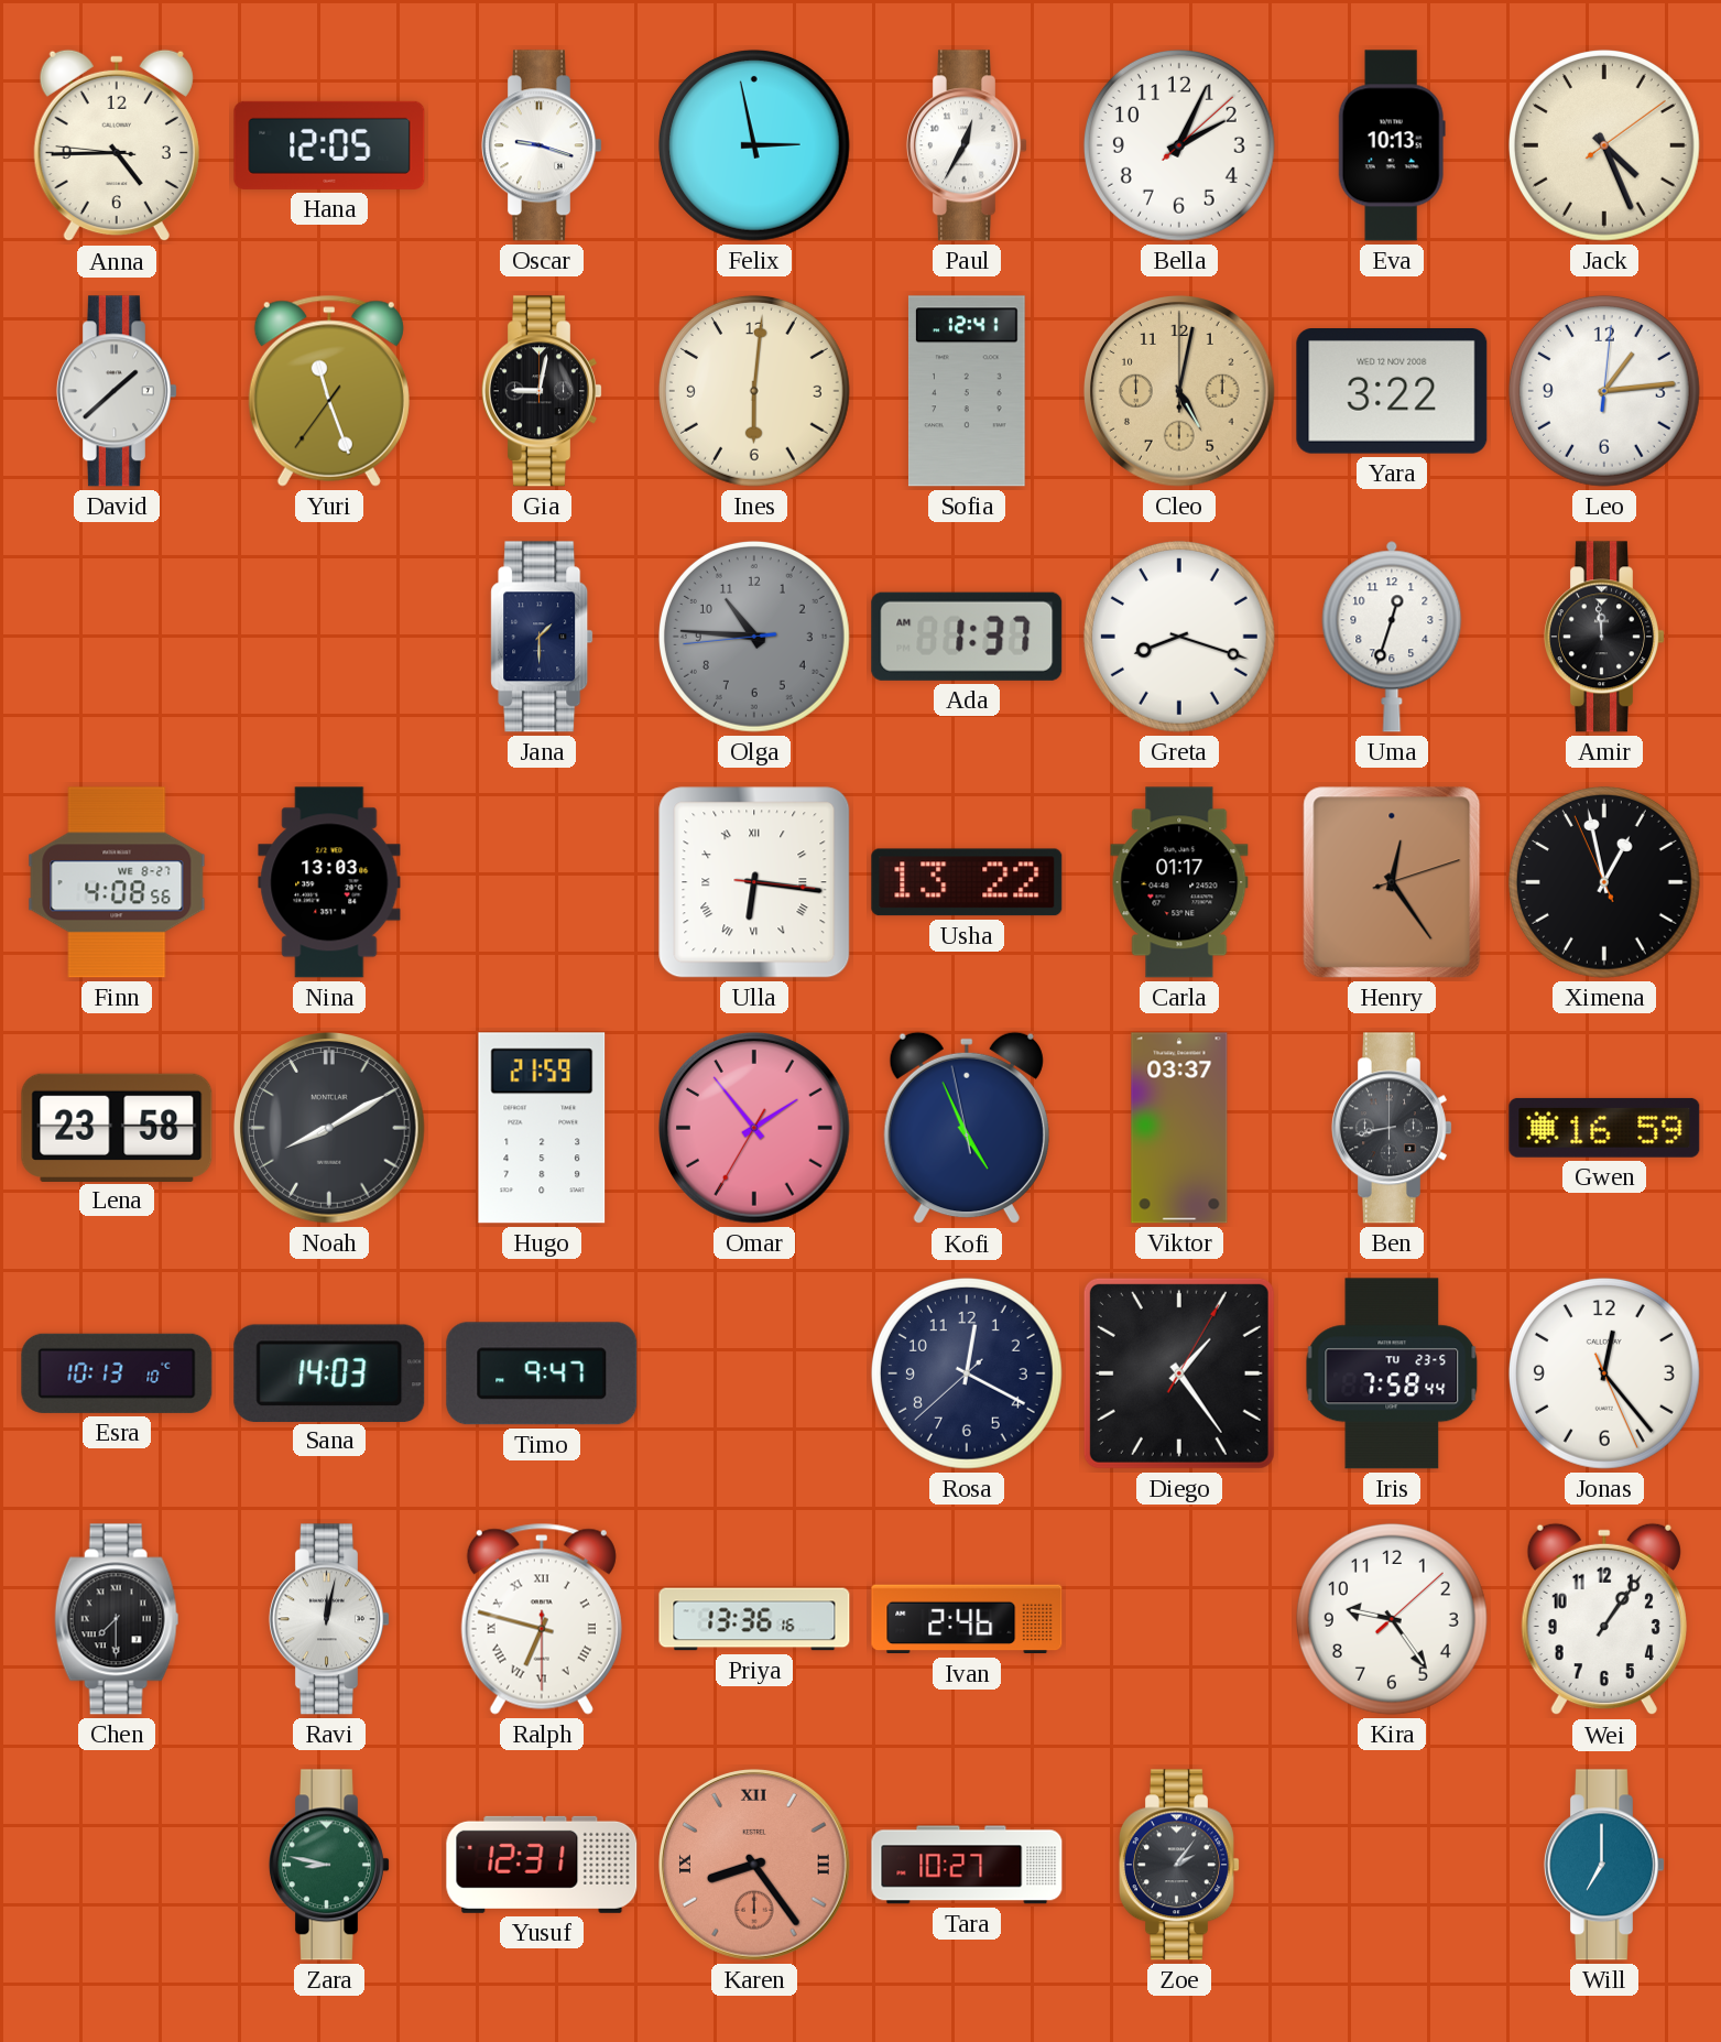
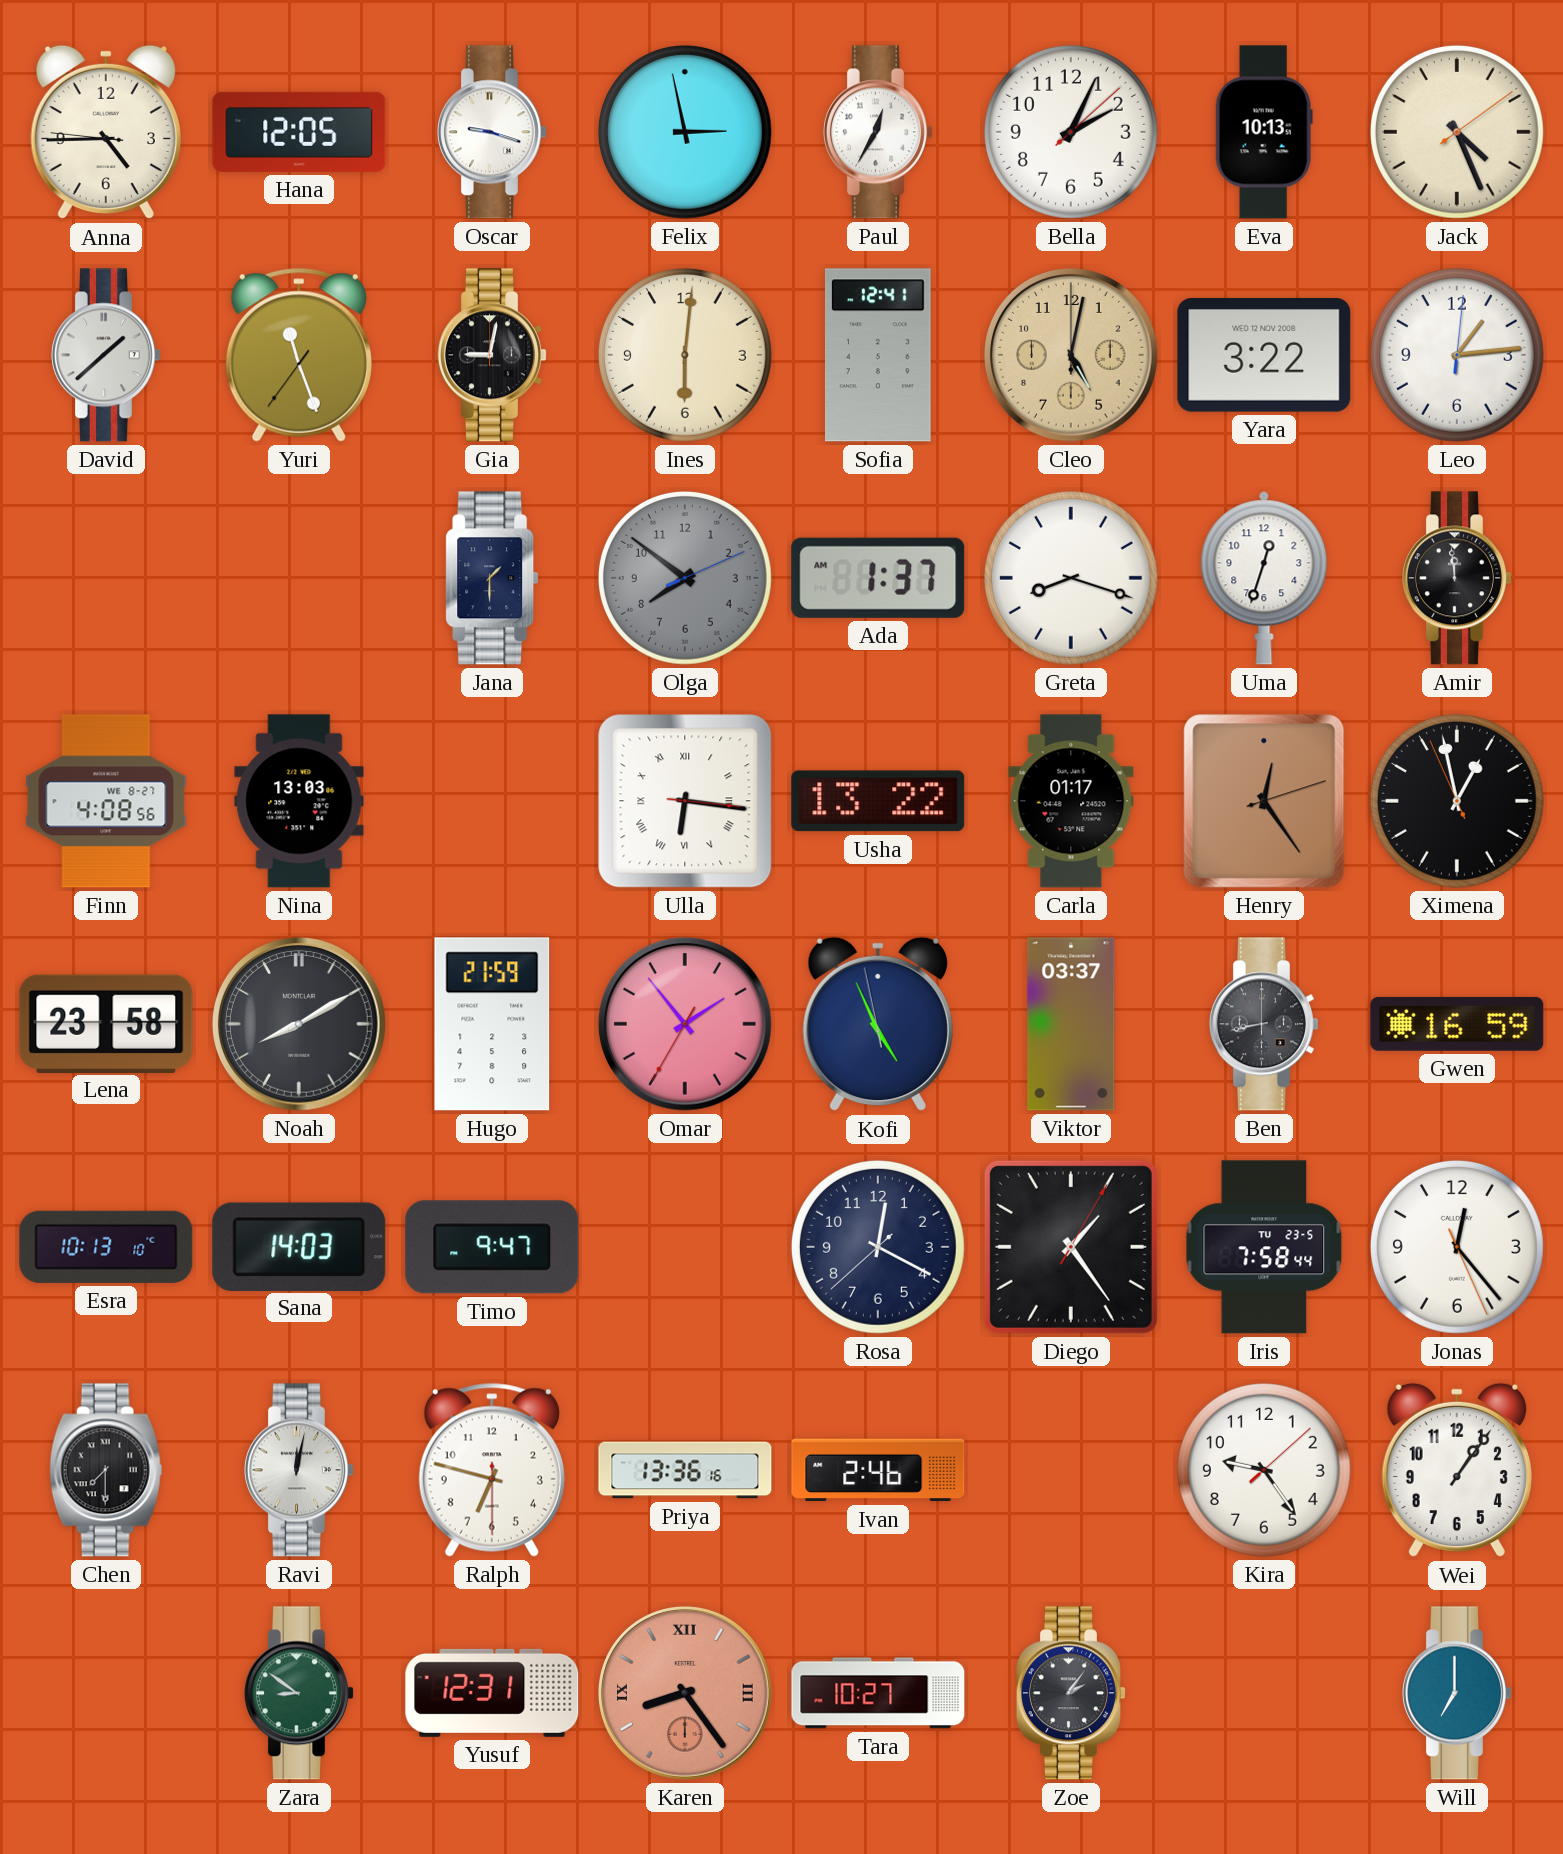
Olga: 10:45 -> 7:51
Ralph numerals: Roman -> Arabic
Zara: 8:47 -> 8:51
